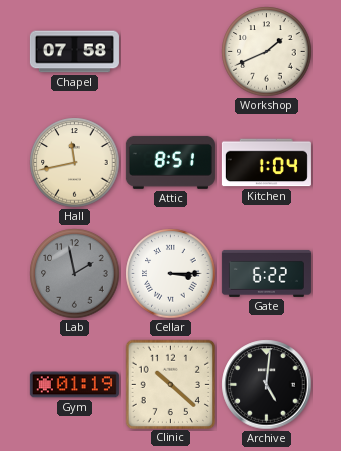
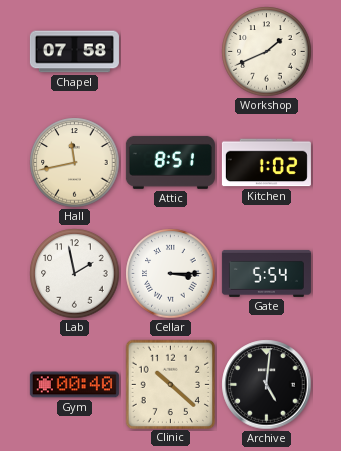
Kitchen: 1:04 -> 1:02
Lab dial: grey -> white
Gate: 6:22 -> 5:54
Gym: 01:19 -> 00:40
